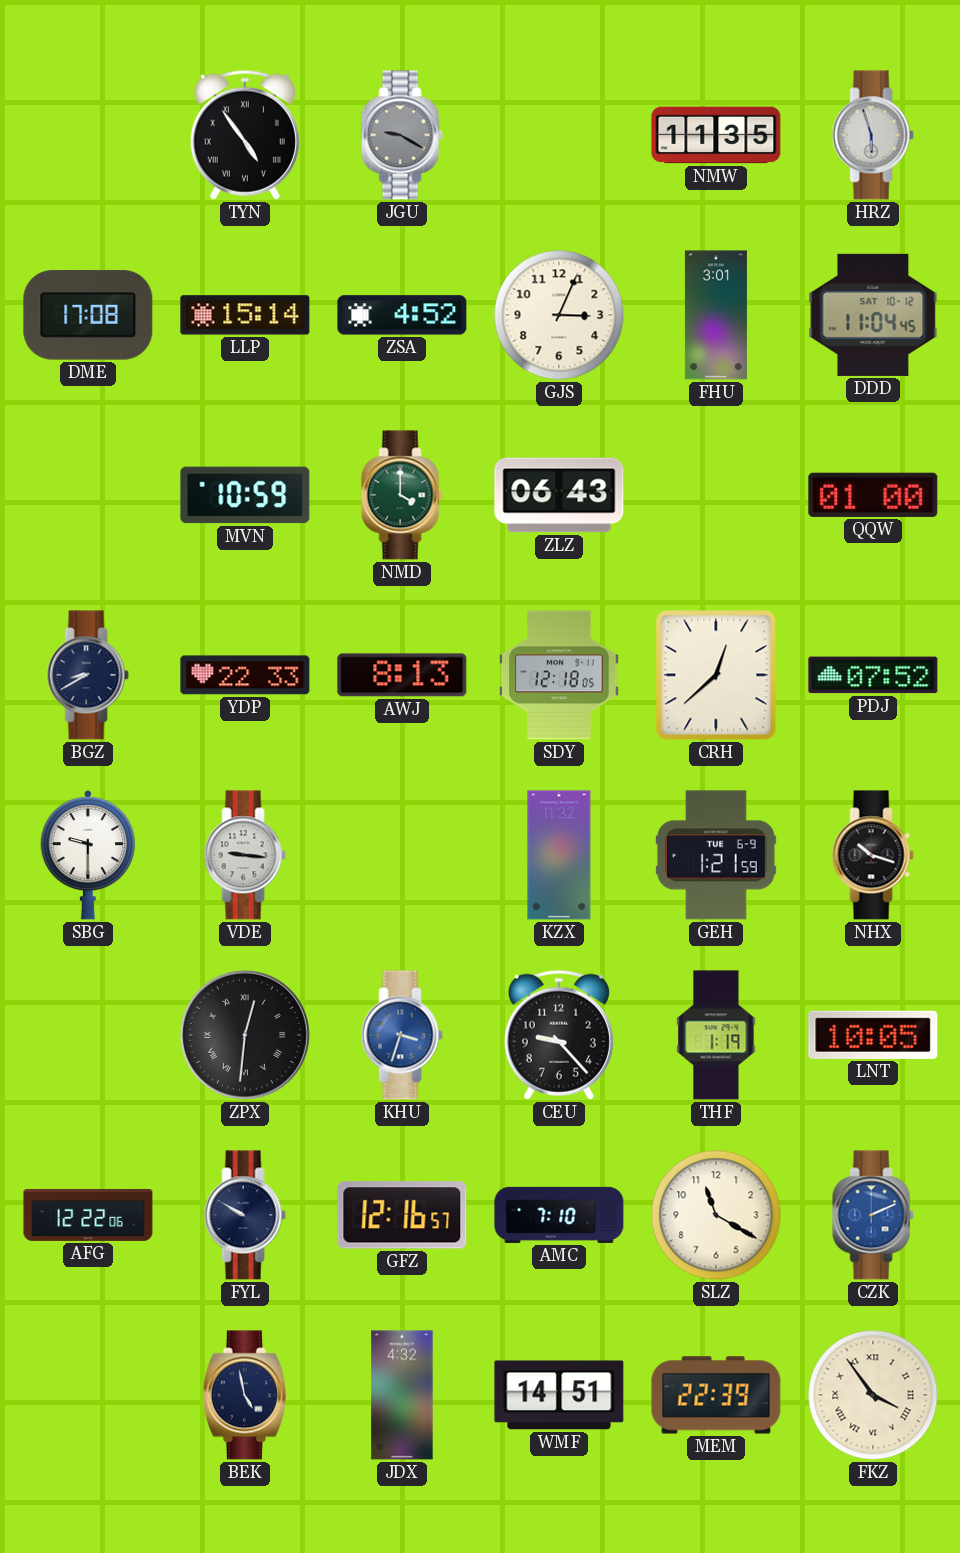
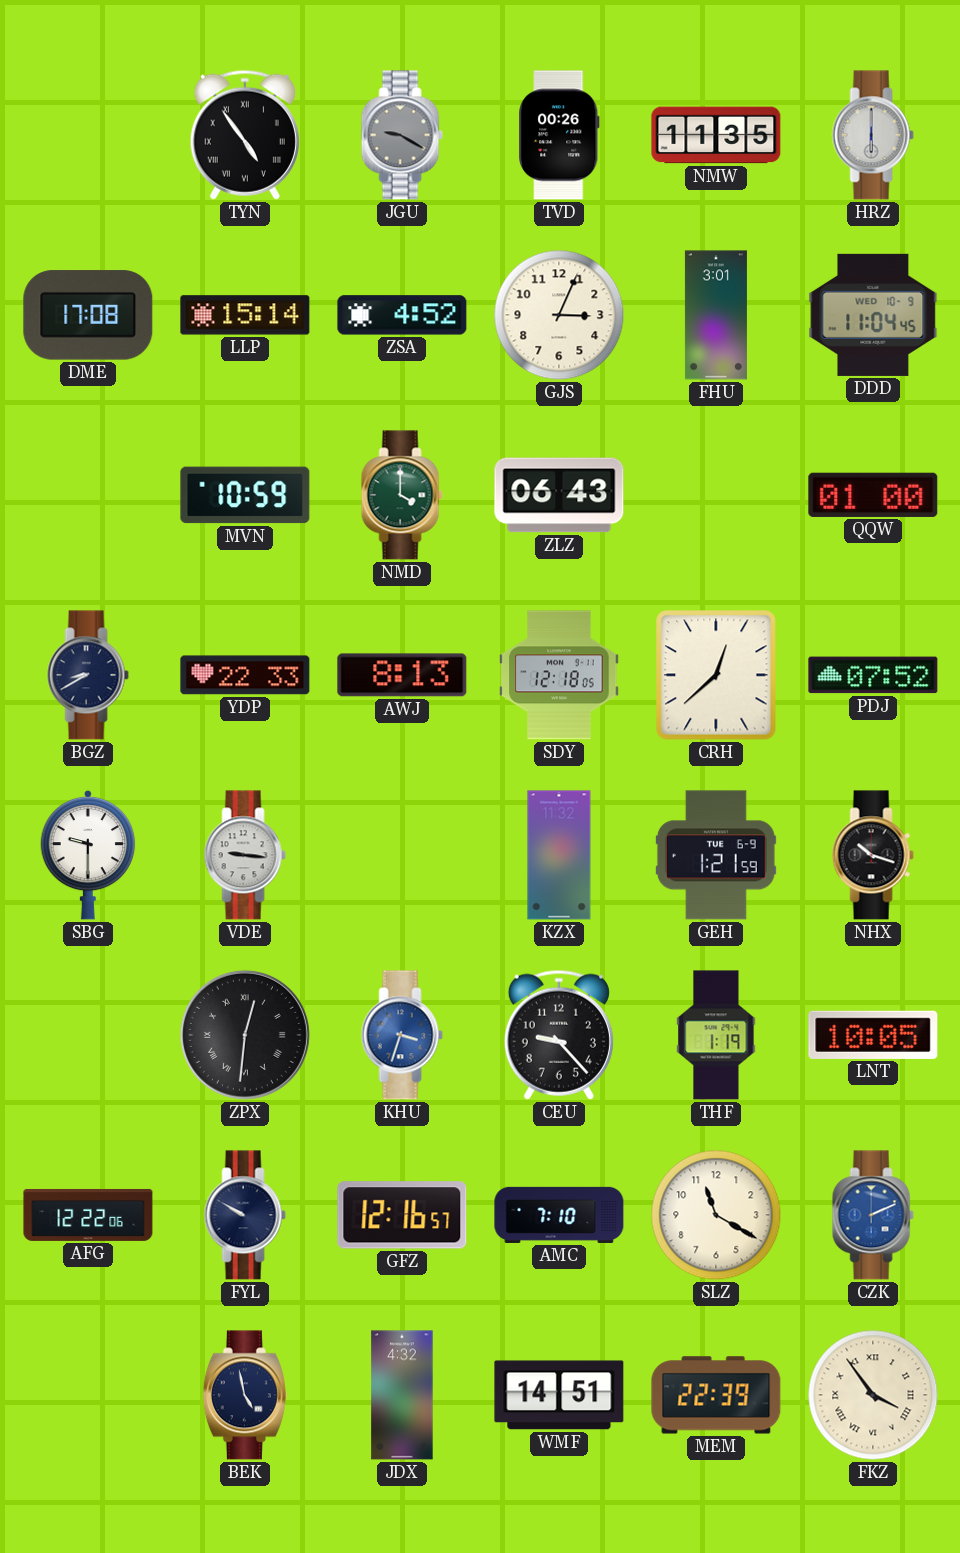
TVD: none -> 00:26
HRZ: 5:57 -> 6:00
DDD date: SAT 10-12 -> WED 10-9
